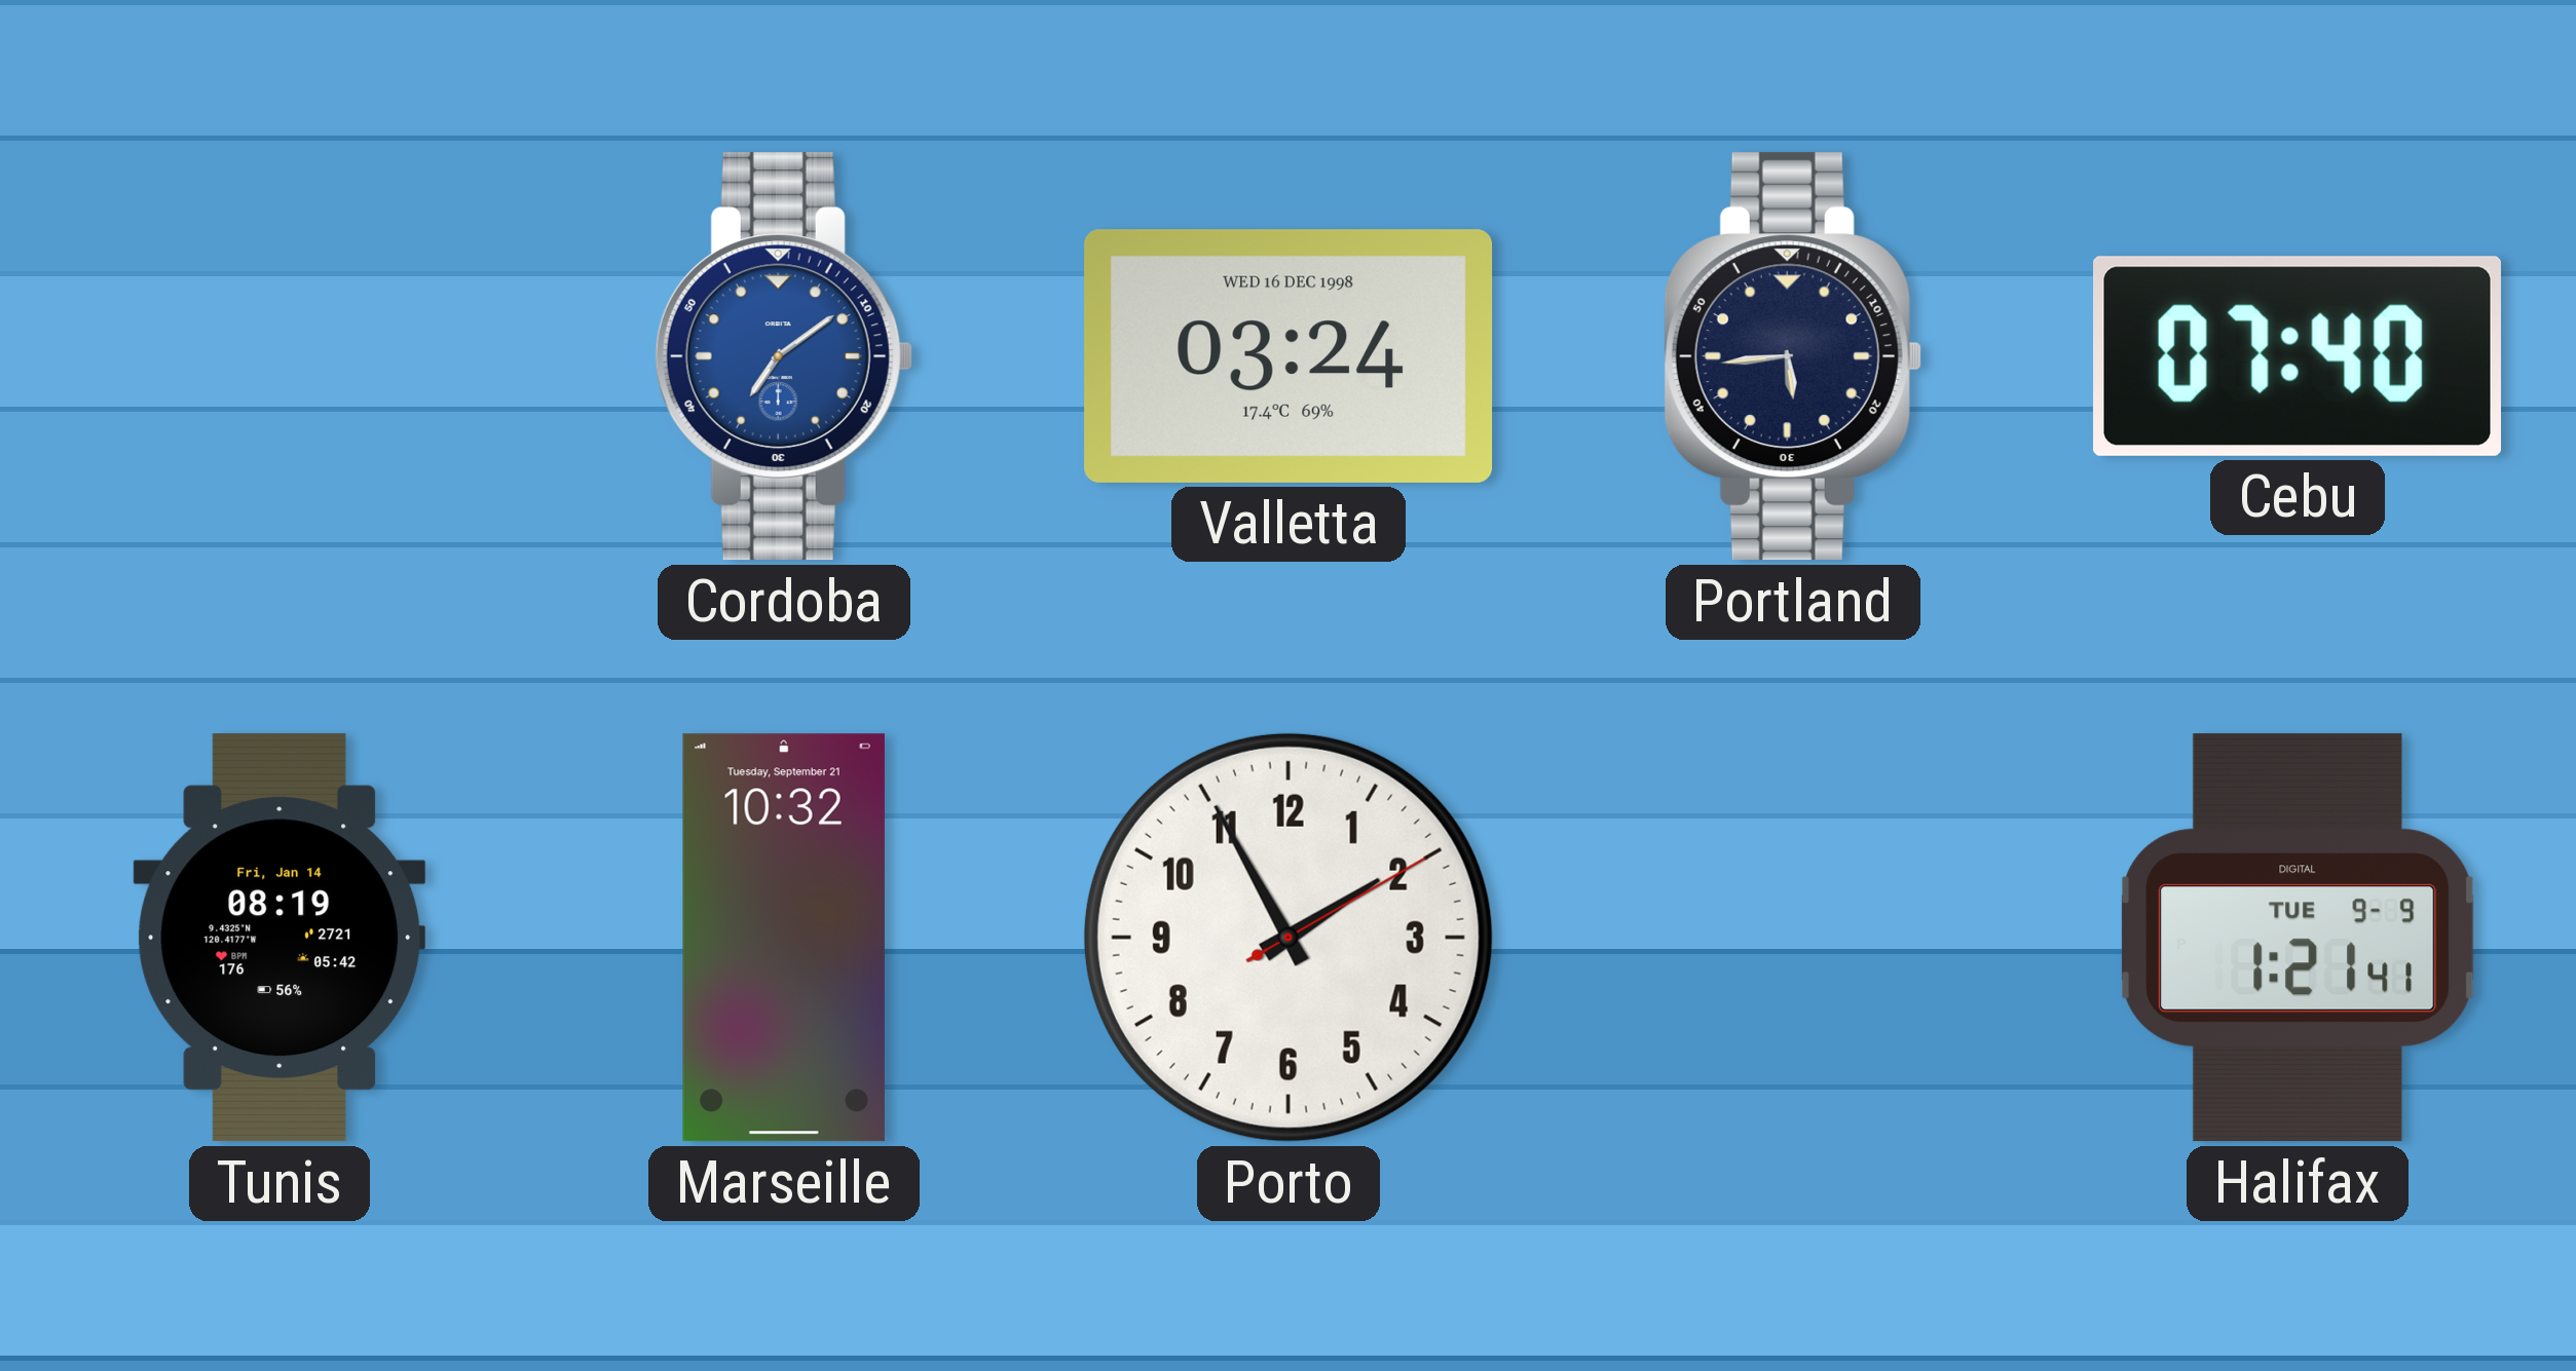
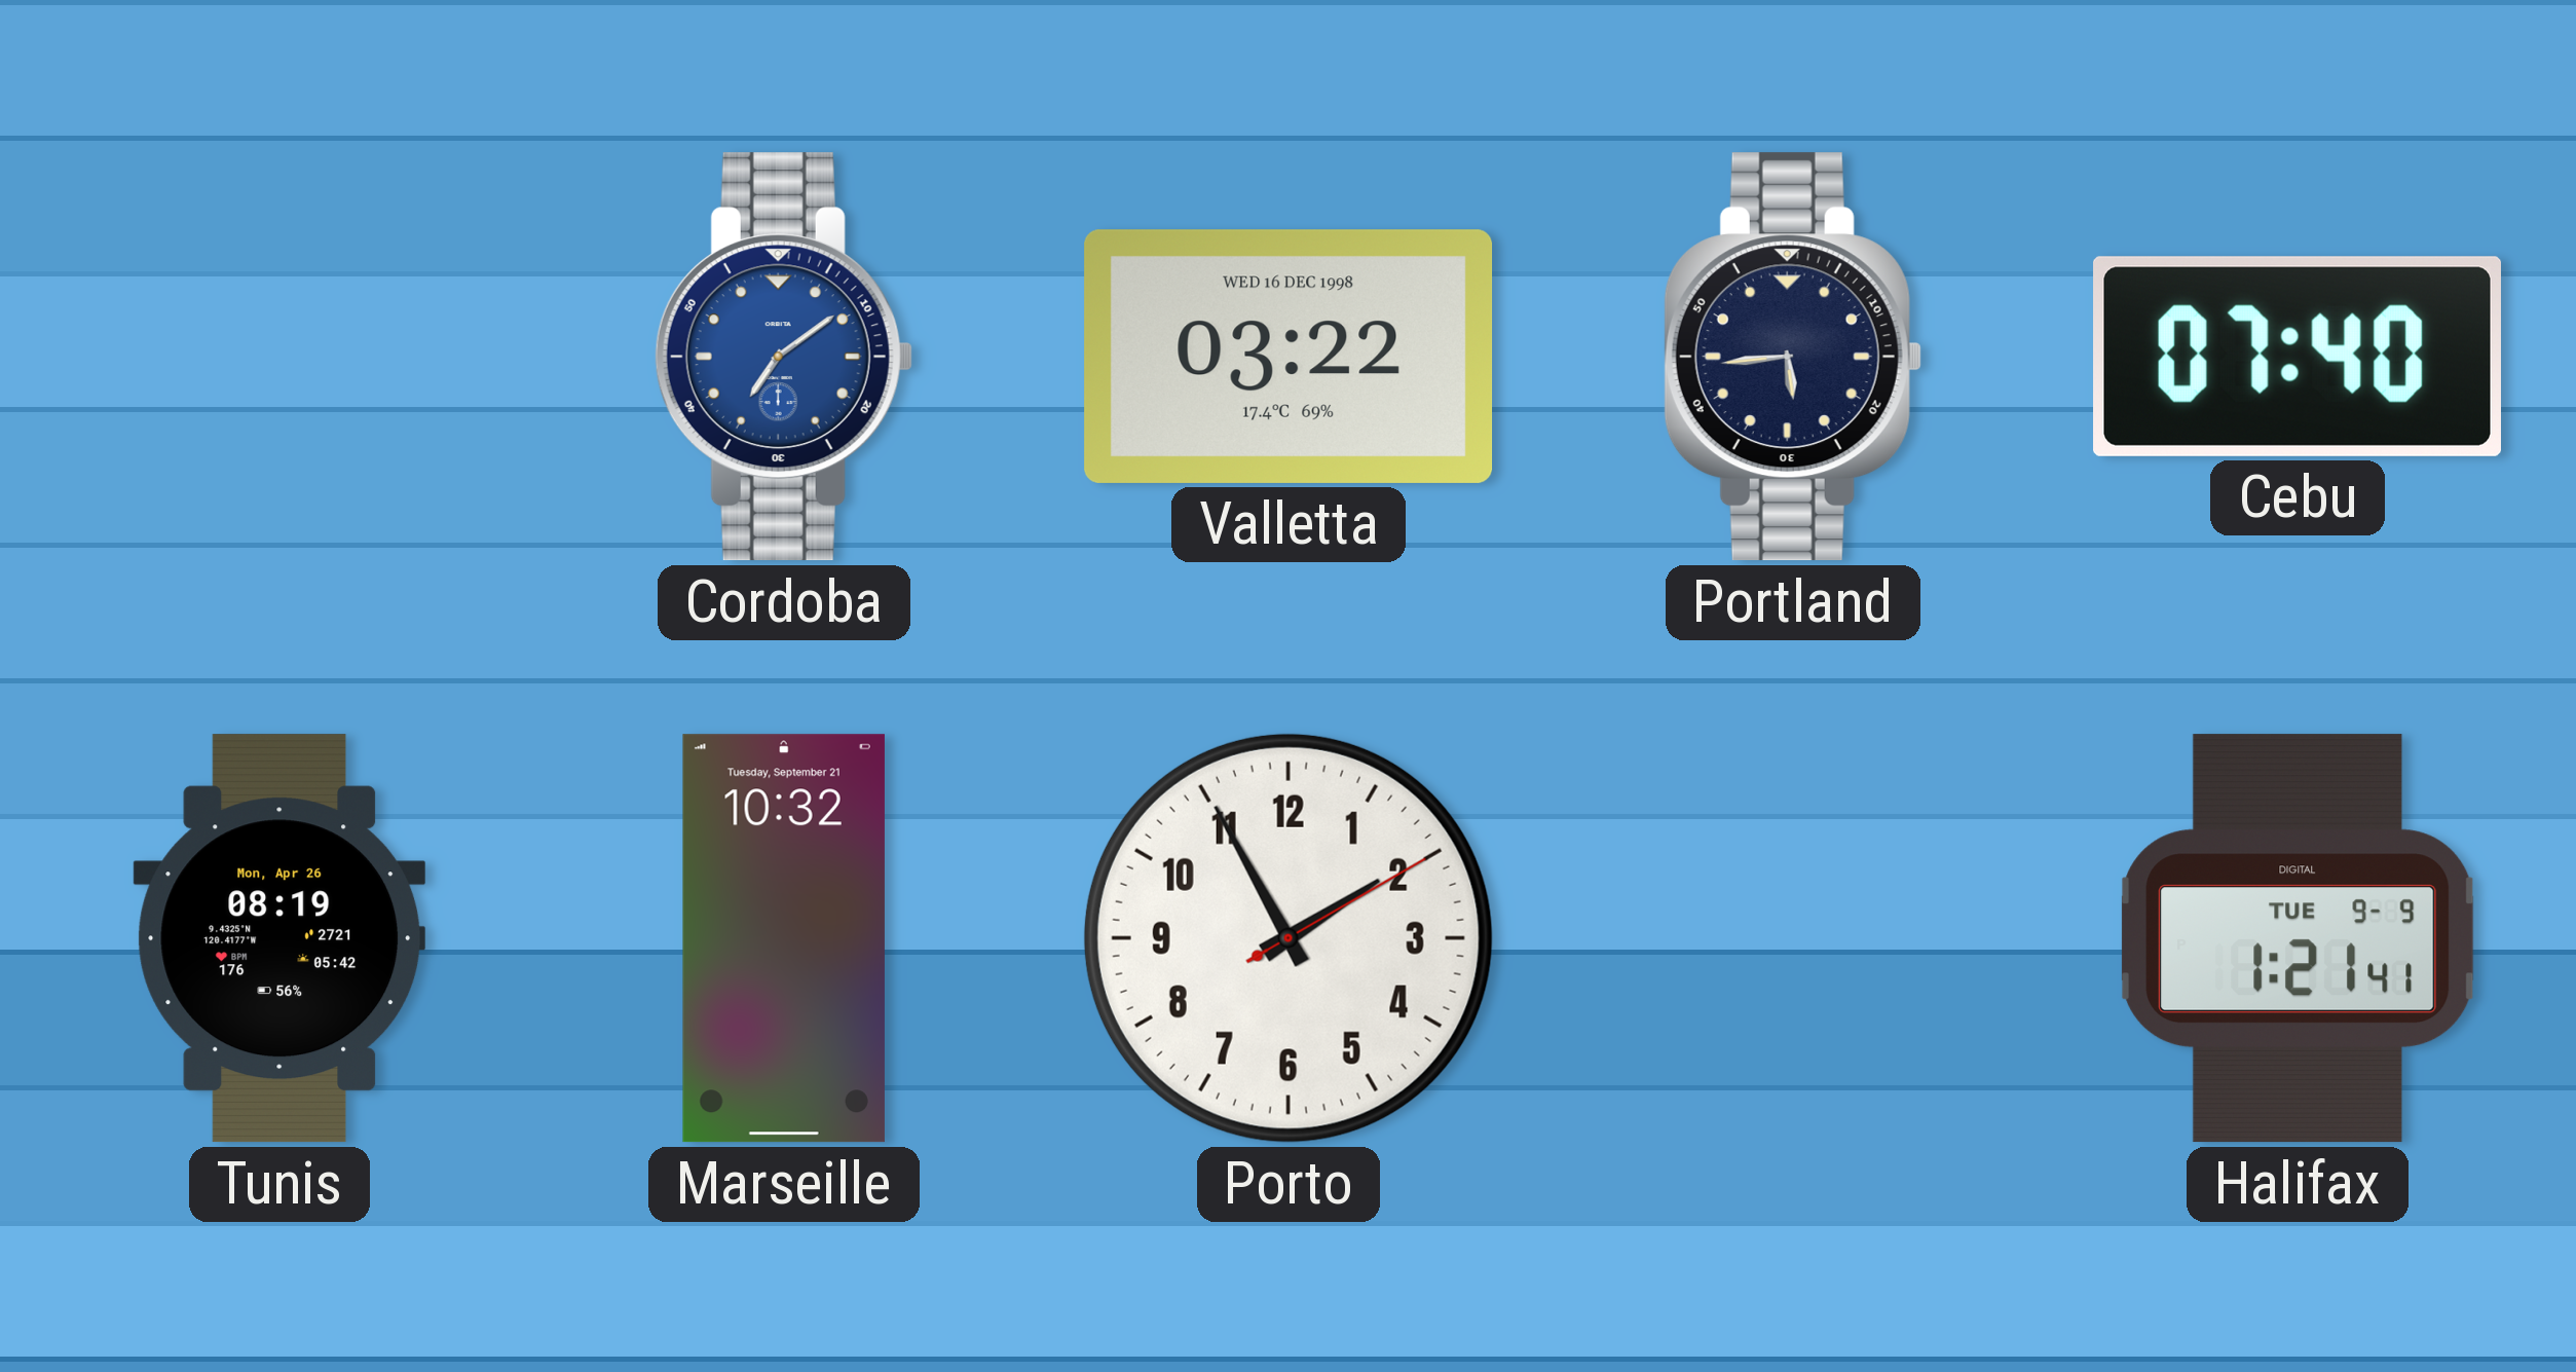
Valletta: 03:24 -> 03:22
Tunis date: Fri, Jan 14 -> Mon, Apr 26
